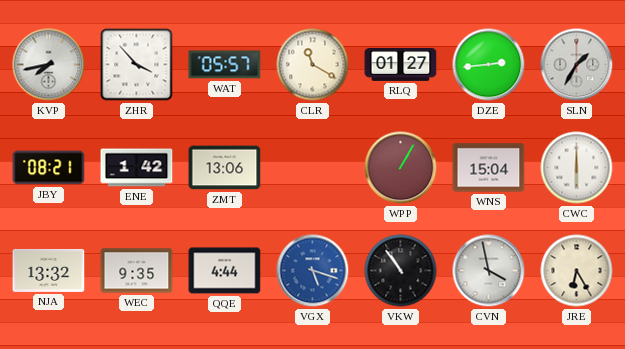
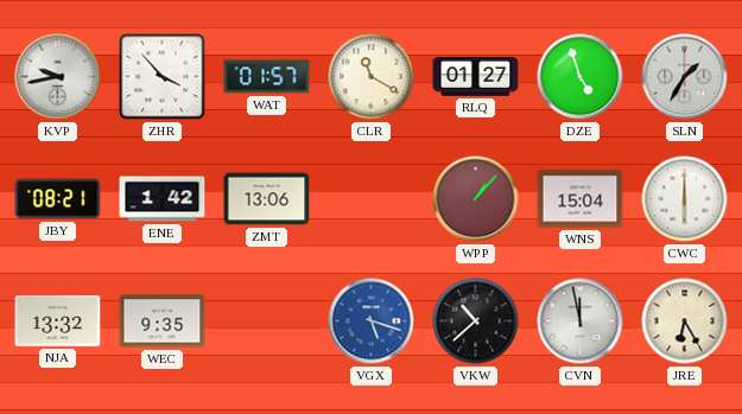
KVP: 7:43 -> 9:43
WAT: 05:57 -> 01:57
DZE: 2:44 -> 4:57
WPP: 1:05 -> 1:07
QQE: 4:44 -> none
VKW: 10:54 -> 10:38
CVN: 3:58 -> 11:58
